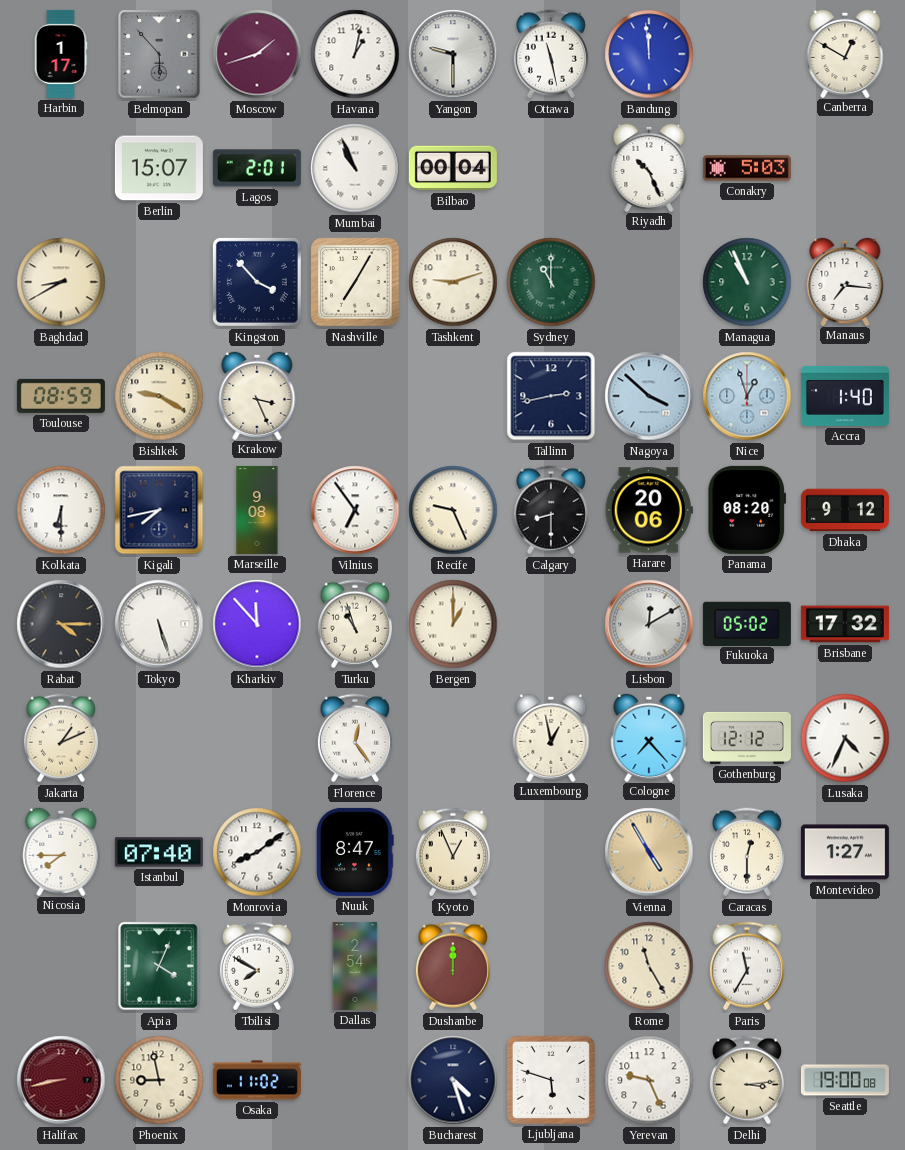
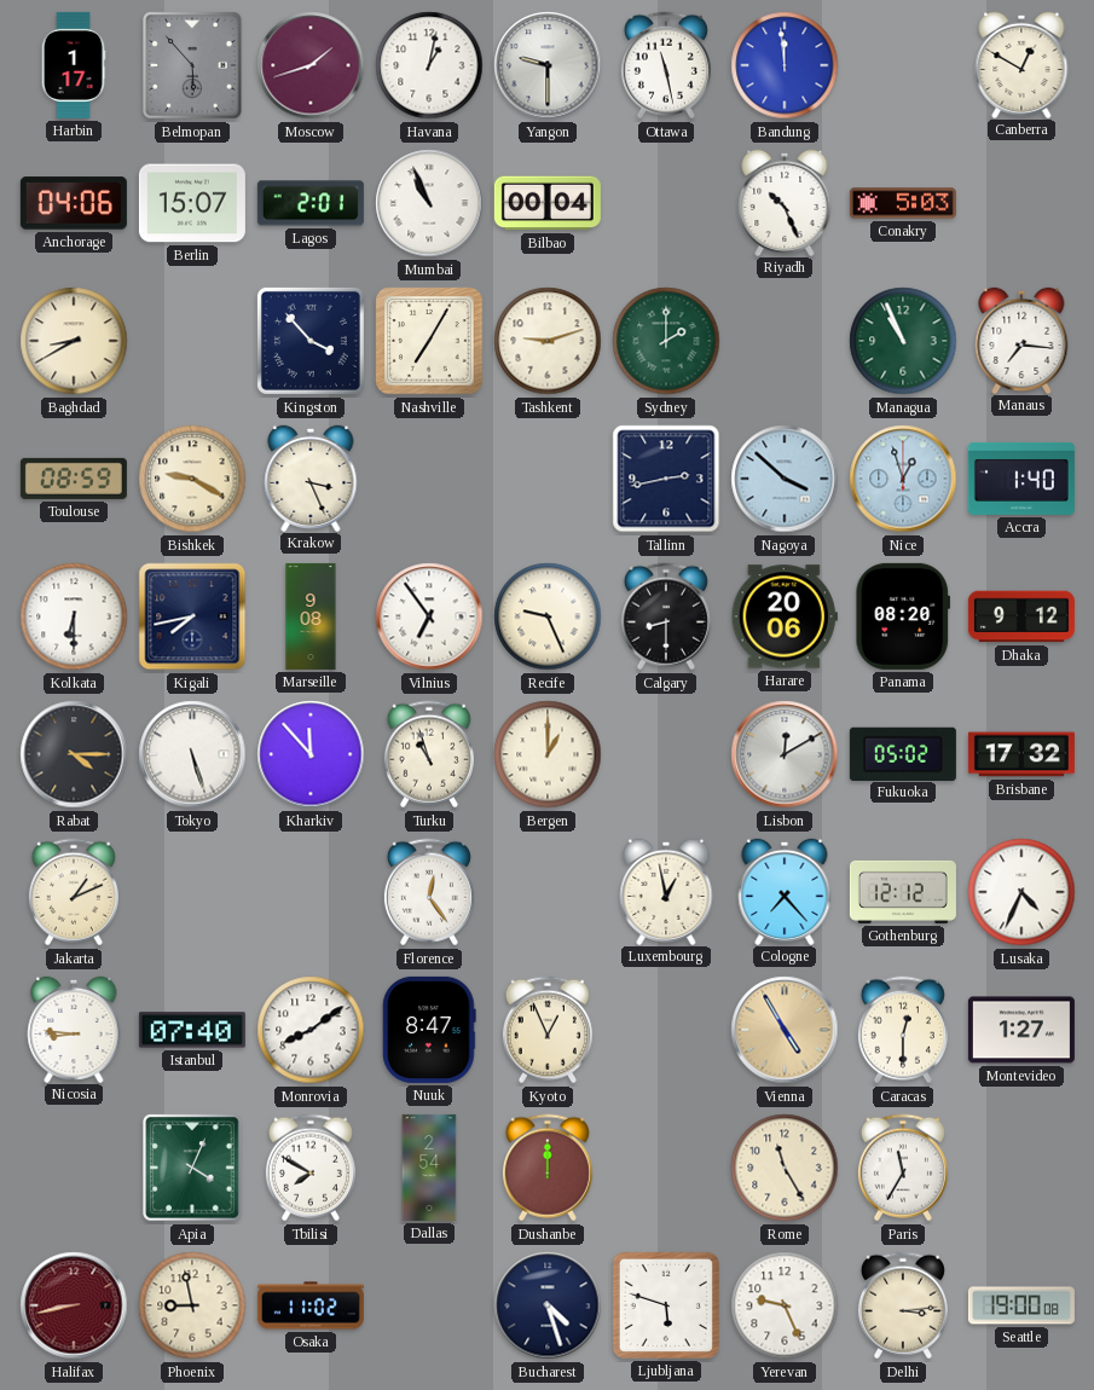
Anchorage: none -> 04:06
Sydney: 11:00 -> 2:00
Nicosia: 7:45 -> 8:46
